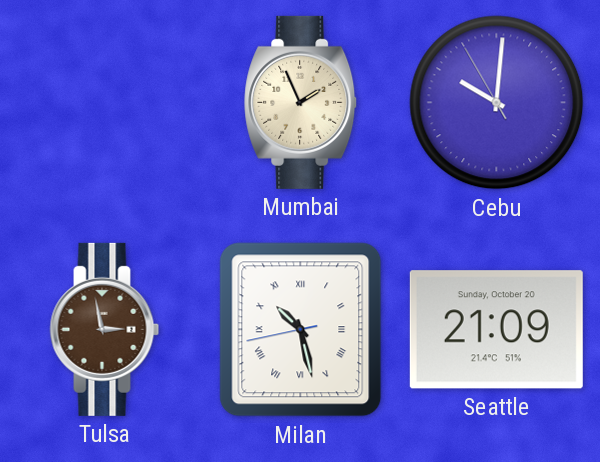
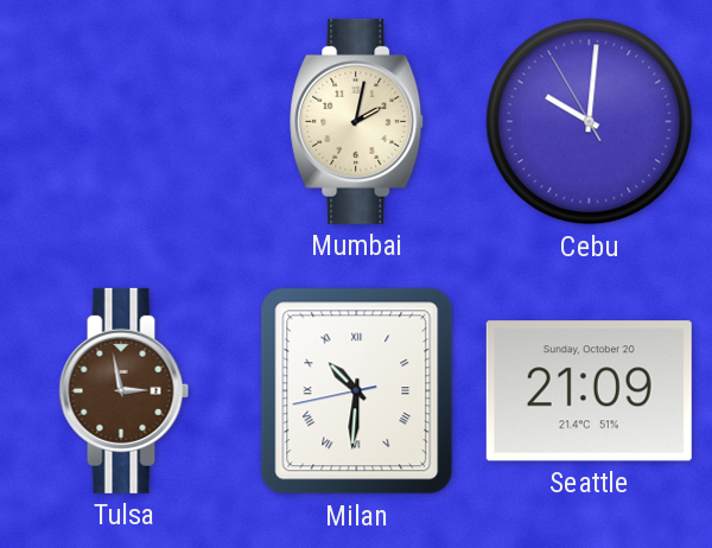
Mumbai: 1:56 -> 2:02
Milan: 10:27 -> 10:30
